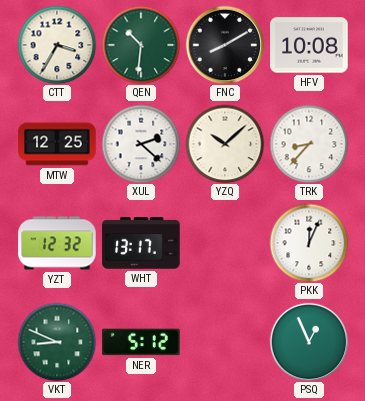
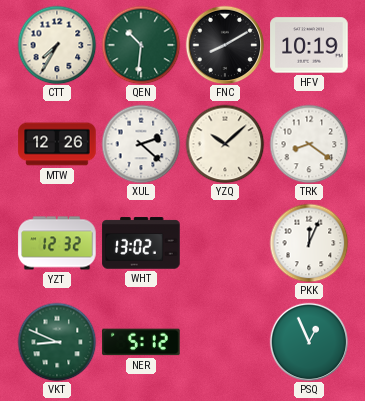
CTT: 3:35 -> 7:35
HFV: 10:08 -> 10:19
MTW: 12:25 -> 12:26
TRK: 8:37 -> 8:21
WHT: 13:17 -> 13:02
